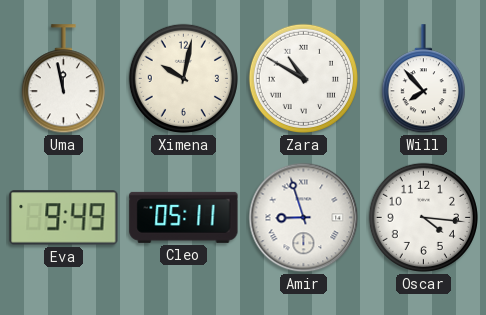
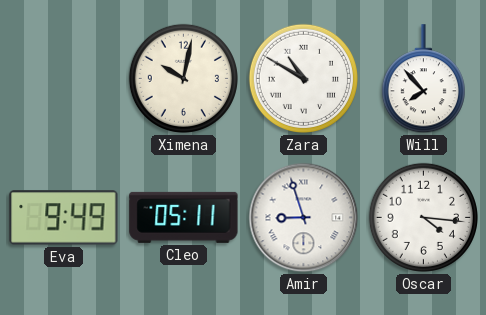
Uma: 11:58 -> none
